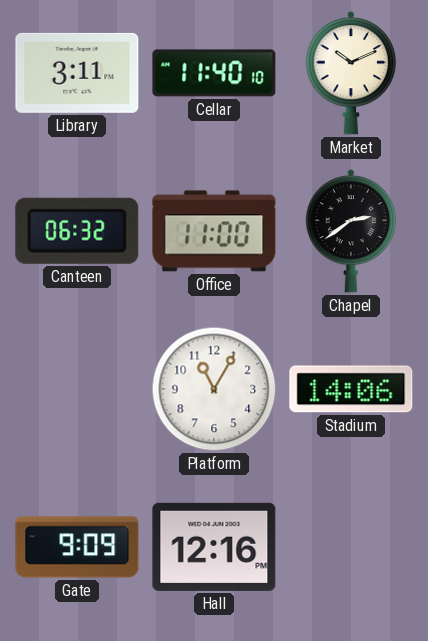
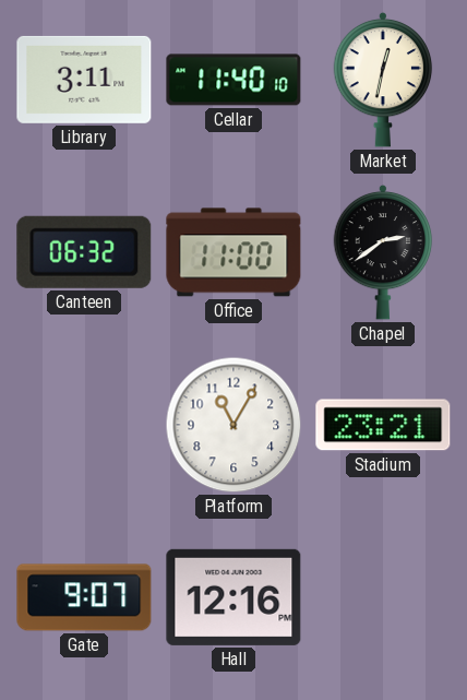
Market: 10:11 -> 12:32
Stadium: 14:06 -> 23:21
Gate: 9:09 -> 9:07
